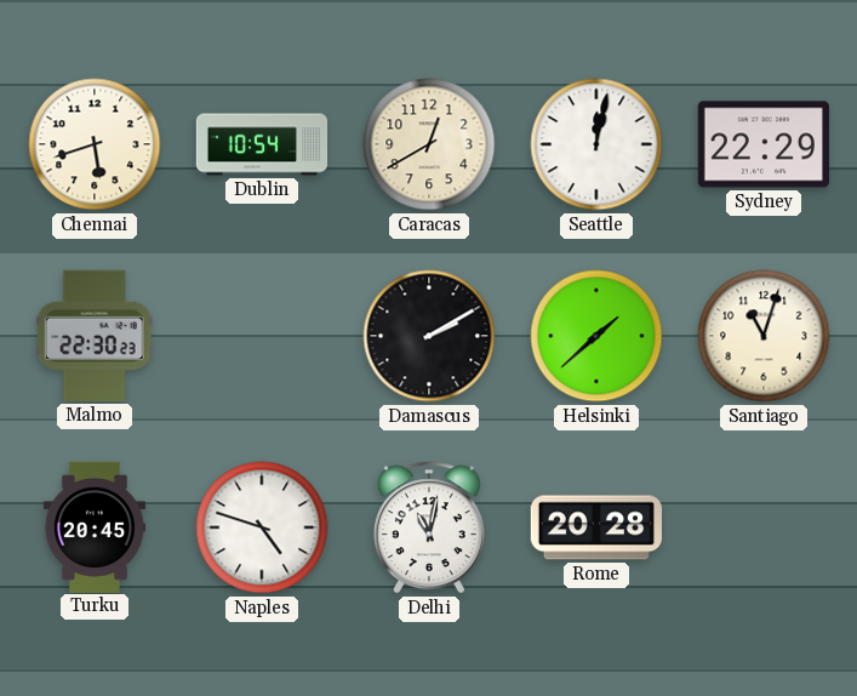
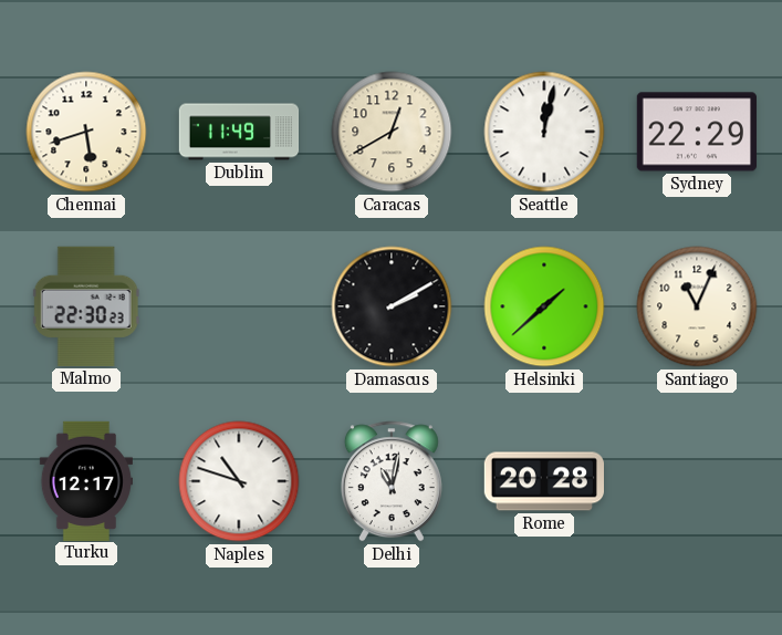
Dublin: 10:54 -> 11:49
Santiago: 11:03 -> 11:04
Turku: 20:45 -> 12:17
Naples: 4:48 -> 10:48
